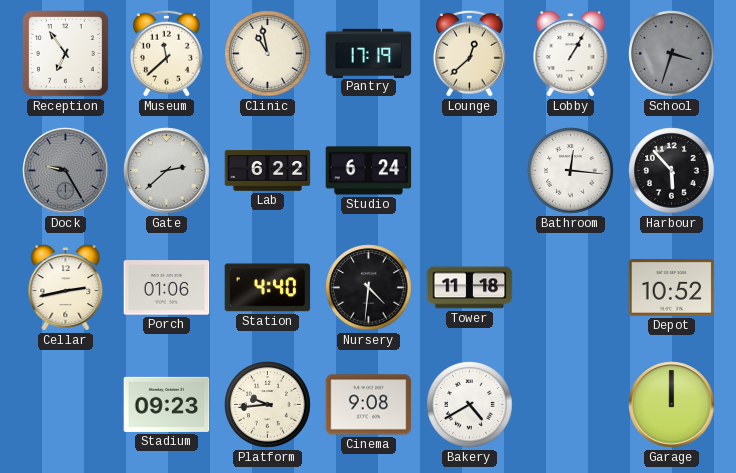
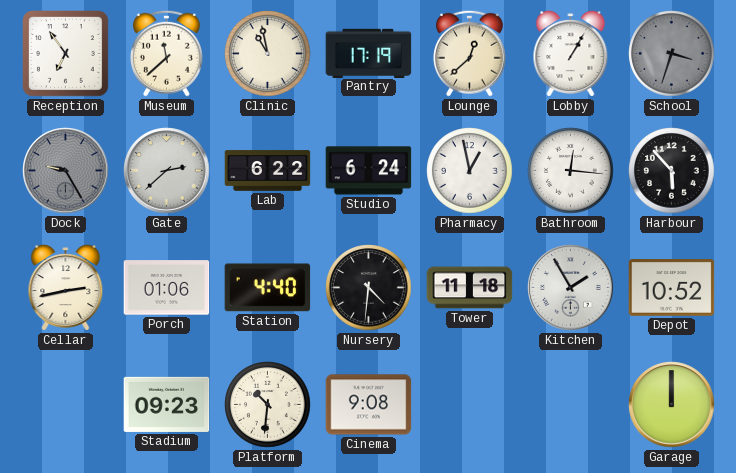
Pharmacy: none -> 12:58
Kitchen: none -> 1:55
Platform: 9:44 -> 10:31
Bakery: 4:40 -> none
